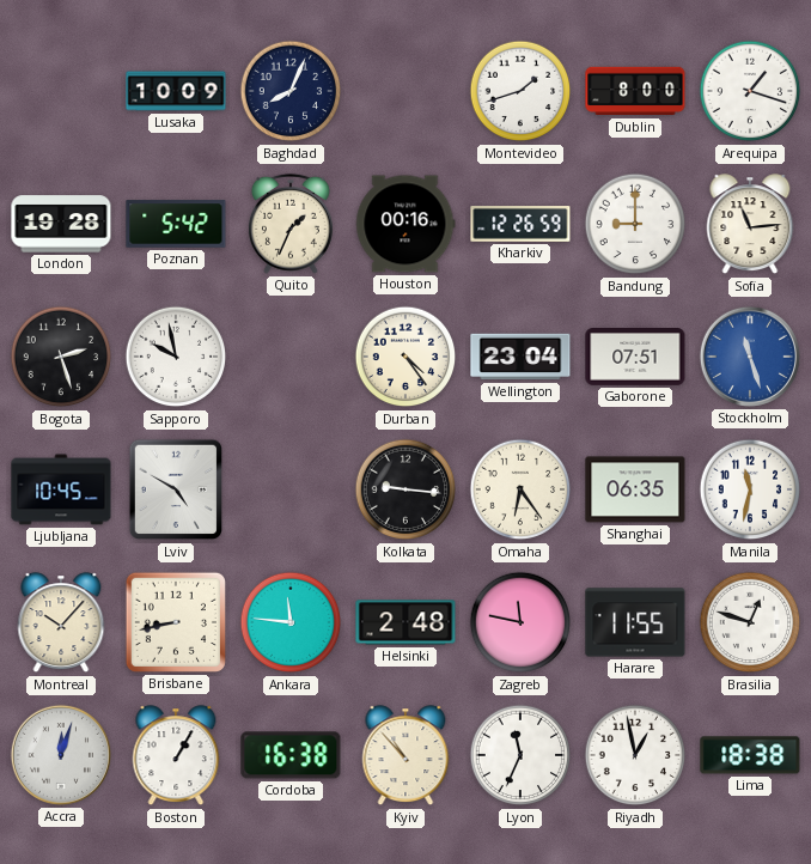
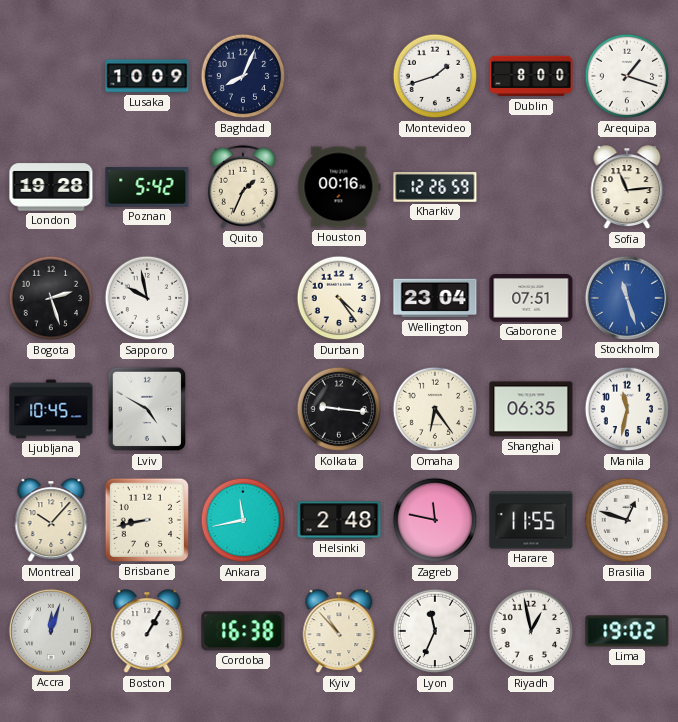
Bandung: 9:00 -> none
Ankara: 11:46 -> 11:43
Lima: 18:38 -> 19:02
